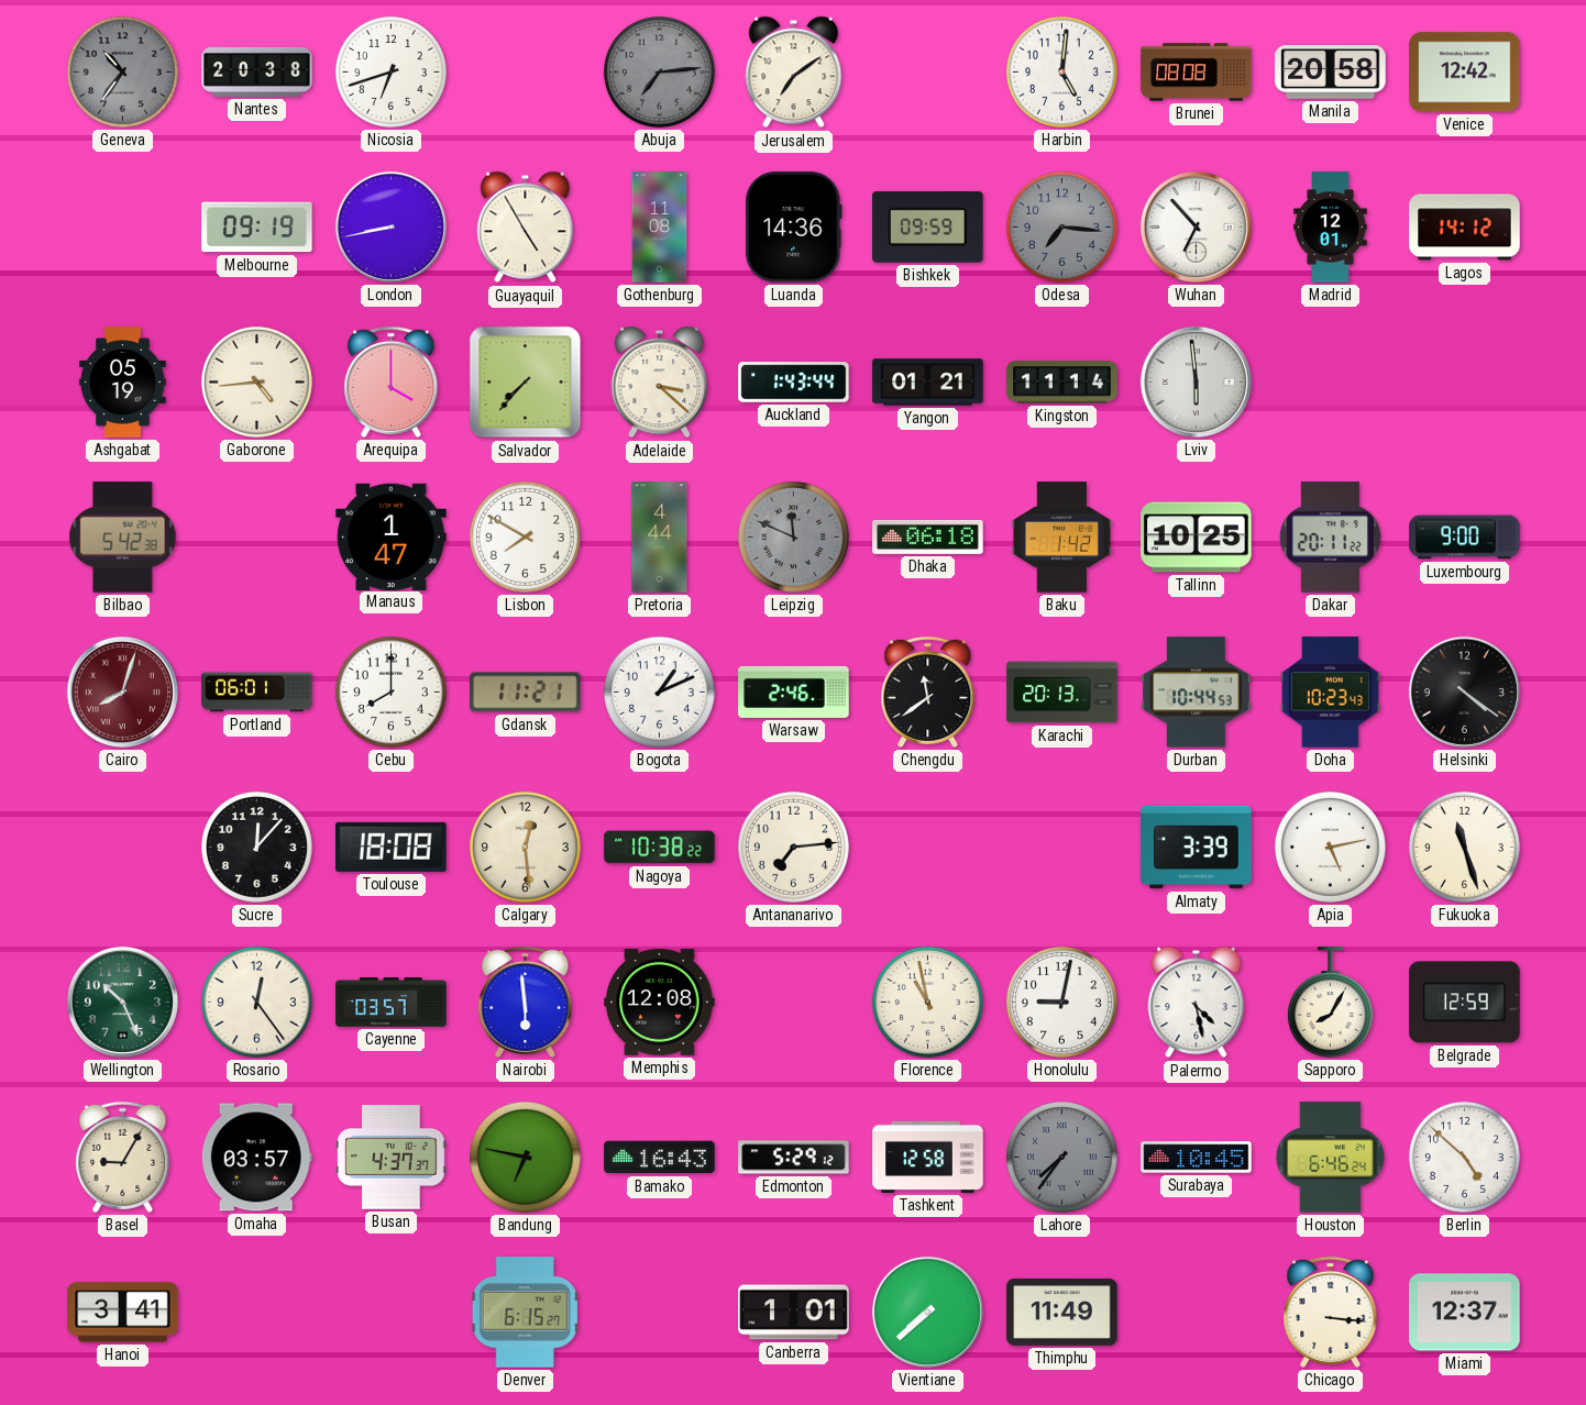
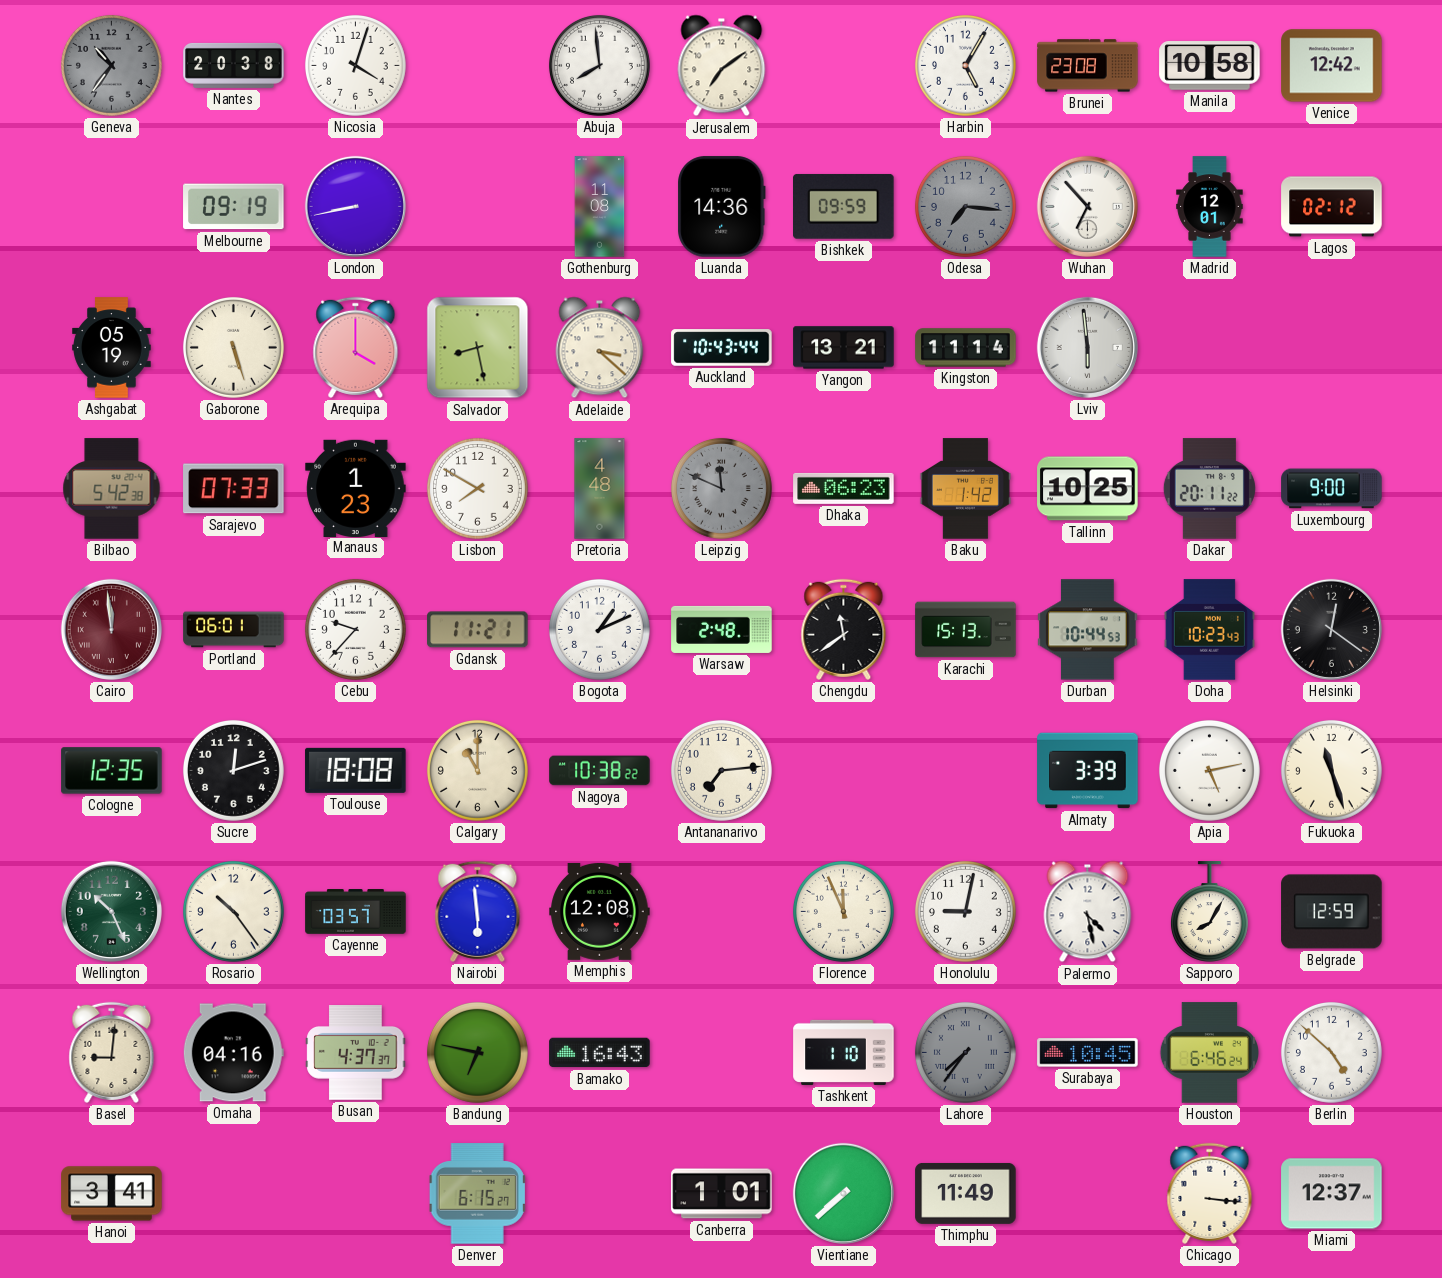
Nicosia: 6:42 -> 4:03
Abuja: 7:14 -> 7:59
Abuja dial: grey -> white
Harbin: 5:01 -> 5:05
Brunei: 08:08 -> 23:08
Manila: 20:58 -> 10:58
Guayaquil: 4:55 -> none
Lagos: 14:12 -> 02:12
Gaborone: 4:44 -> 5:27
Salvador: 7:37 -> 8:28
Auckland: 1:43 -> 10:43
Yangon: 01:21 -> 13:21
Sarajevo: none -> 07:33
Manaus: 1:47 -> 1:23
Pretoria: 4:44 -> 4:48
Dhaka: 06:18 -> 06:23
Cairo: 8:03 -> 11:59
Cebu: 8:00 -> 9:37
Warsaw: 2:46 -> 2:48
Karachi: 20:13 -> 15:13
Helsinki: 4:21 -> 12:21
Cologne: none -> 12:35
Sucre: 12:07 -> 12:12
Calgary: 12:29 -> 11:00
Rosario: 12:24 -> 10:24
Florence: 10:58 -> 11:56
Basel: 9:05 -> 9:01
Omaha: 03:57 -> 04:16
Edmonton: 5:29 -> none
Tashkent: 12:58 -> 1:10
